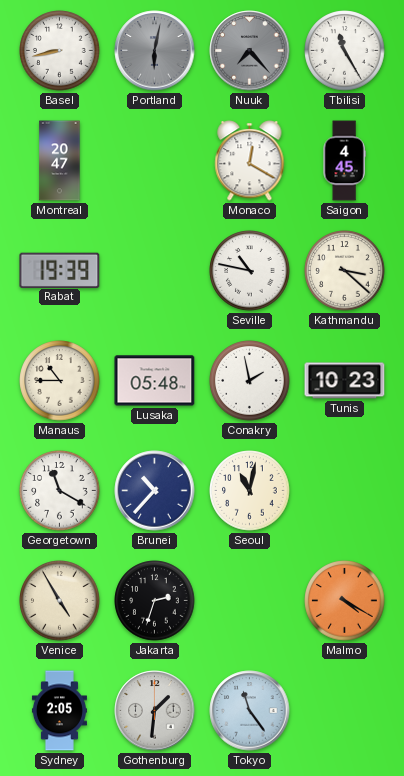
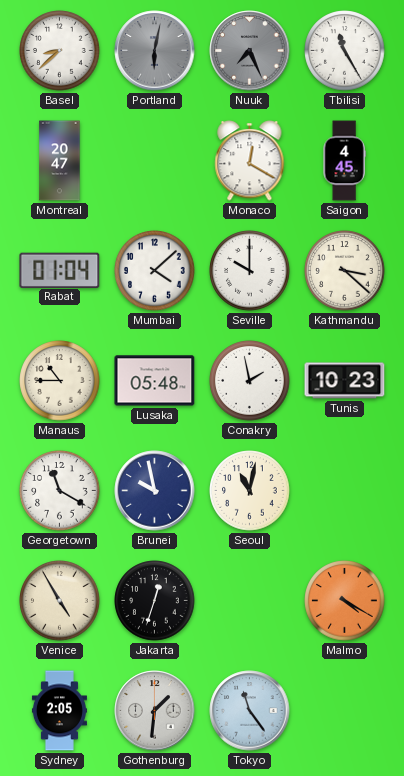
Basel: 8:43 -> 8:38
Nuuk: 7:23 -> 7:26
Rabat: 19:39 -> 01:04
Mumbai: none -> 4:08
Seville: 10:47 -> 10:00
Brunei: 10:37 -> 9:58
Jakarta: 2:33 -> 12:33
